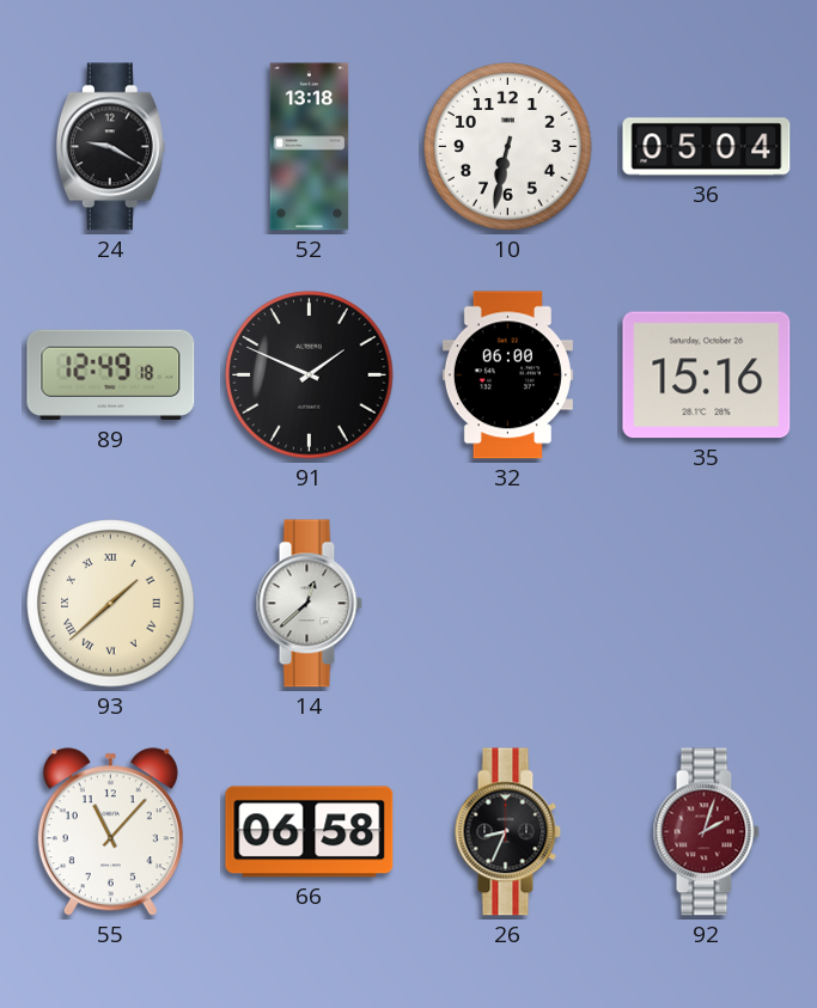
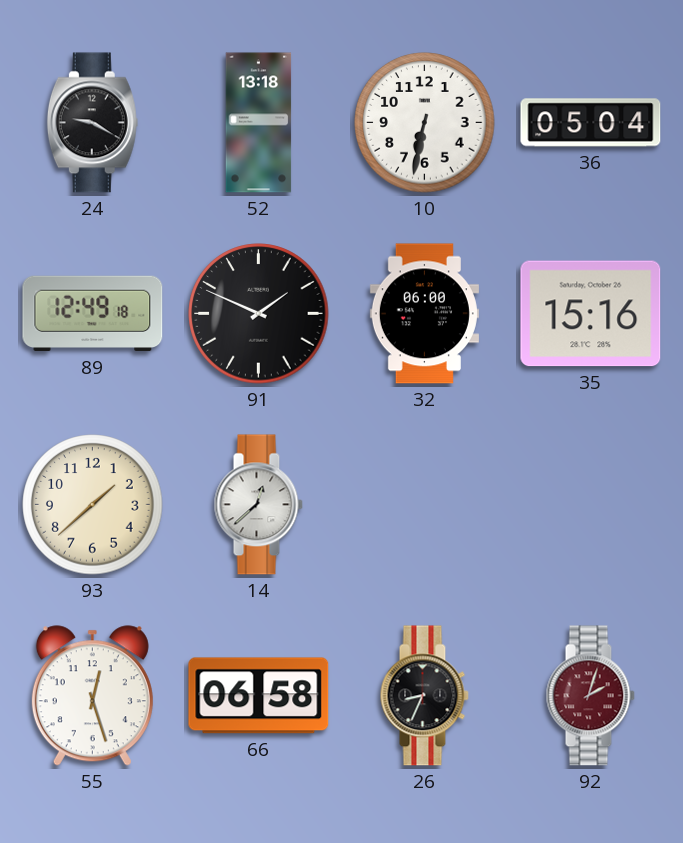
93 numerals: Roman -> Arabic
55: 11:07 -> 12:27
